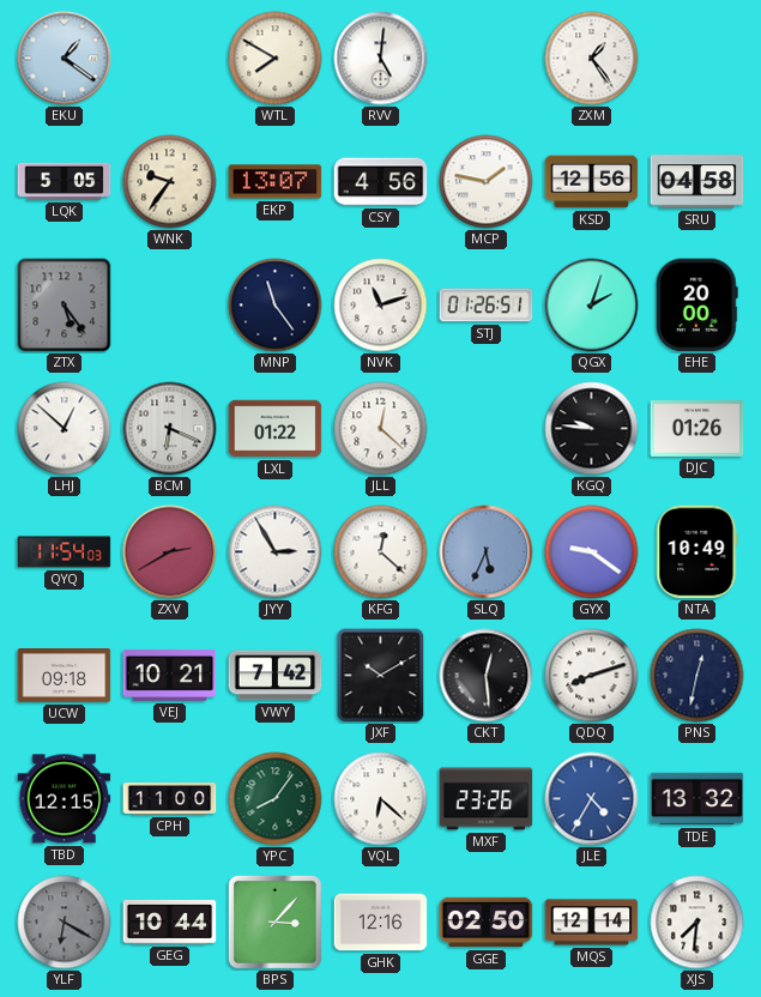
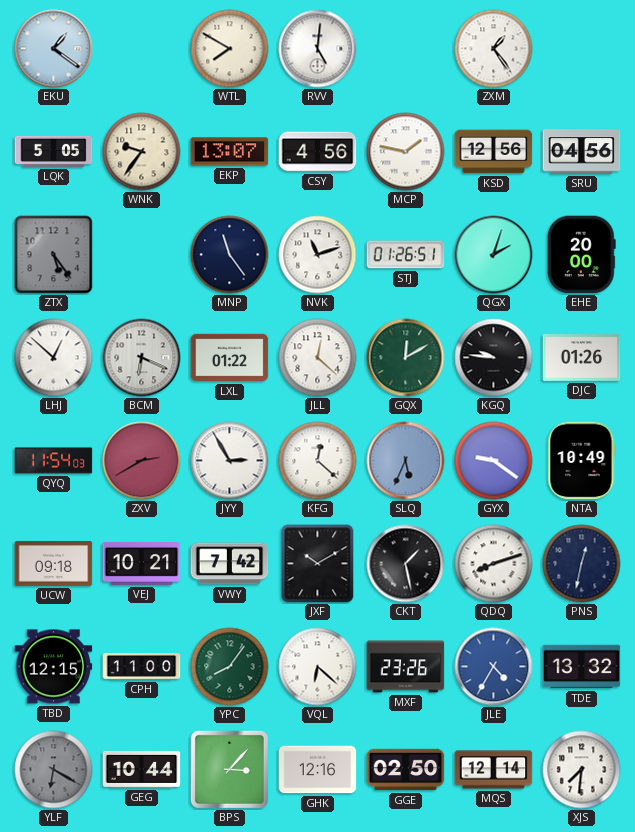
SRU: 04:58 -> 04:56
GQX: none -> 12:10
CKT: 12:29 -> 1:28
